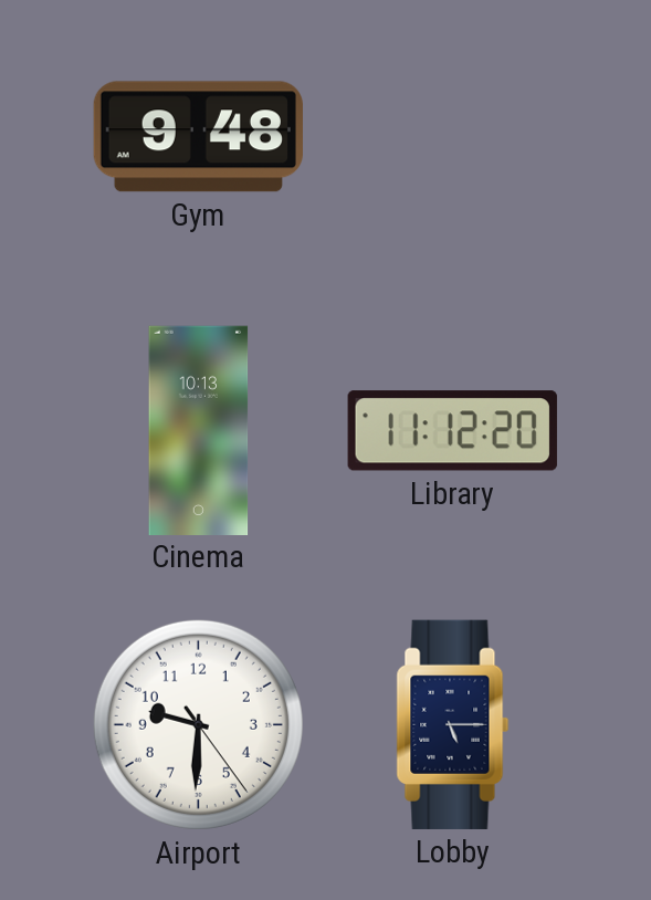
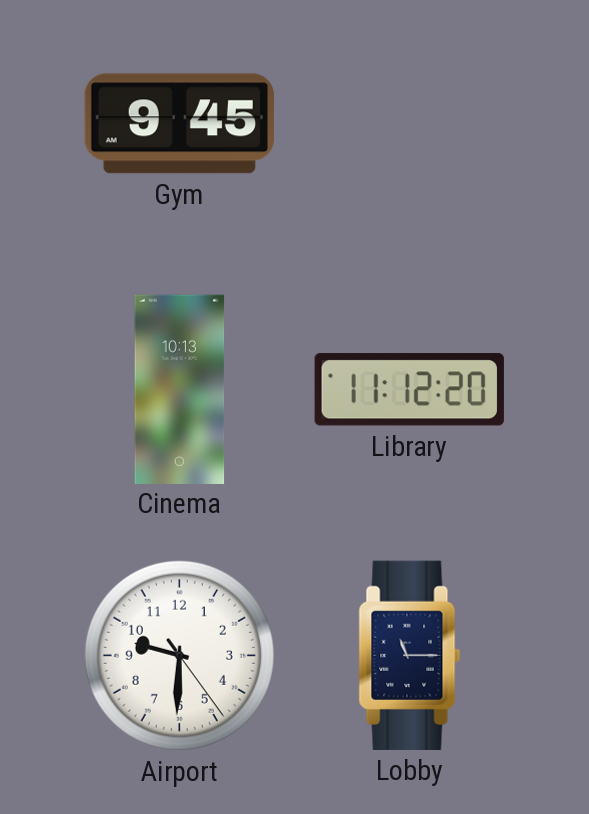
Gym: 9:48 -> 9:45
Lobby: 5:15 -> 11:15
